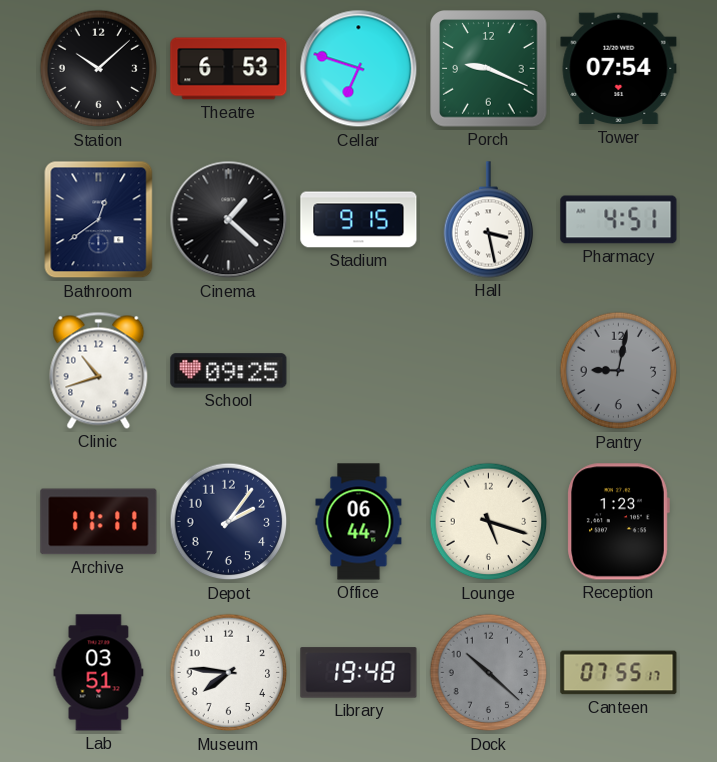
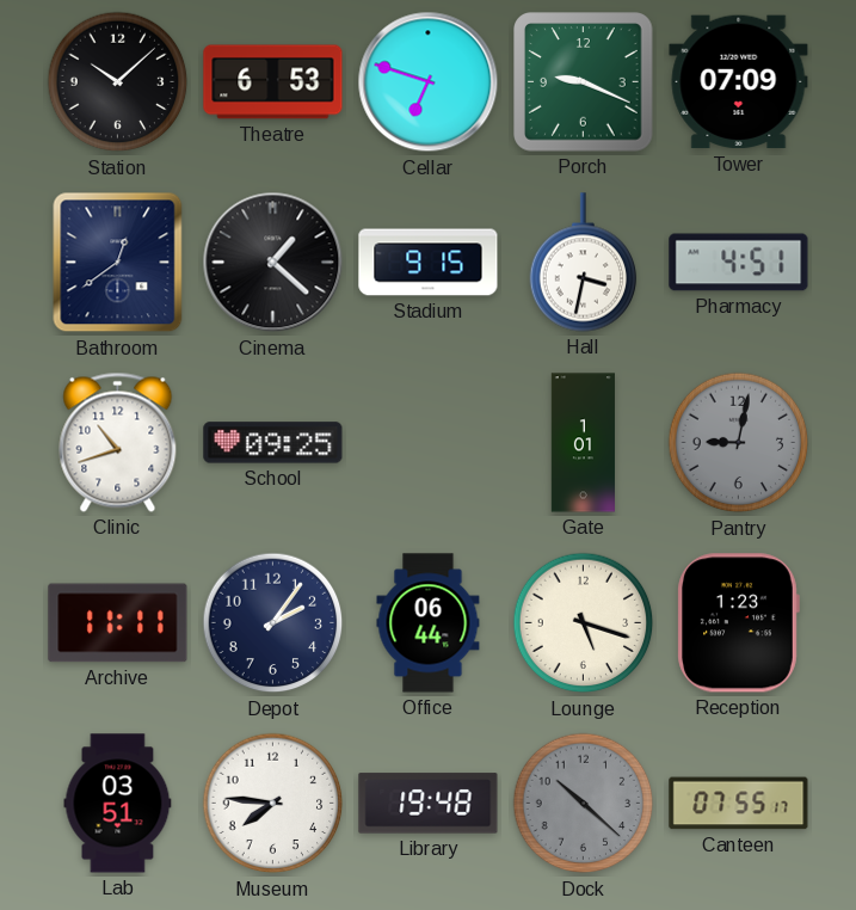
Tower: 07:54 -> 07:09
Hall: 3:28 -> 3:32
Gate: none -> 1:01
